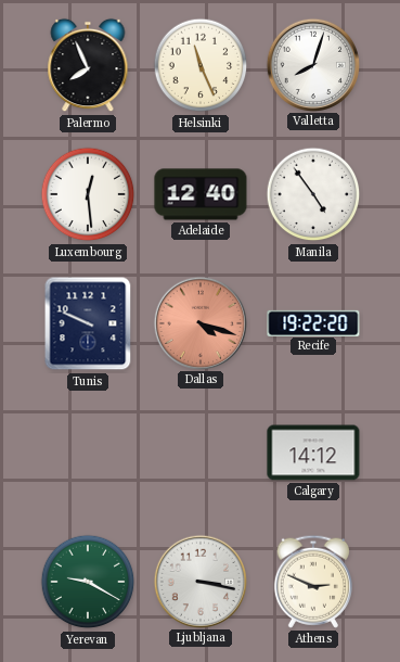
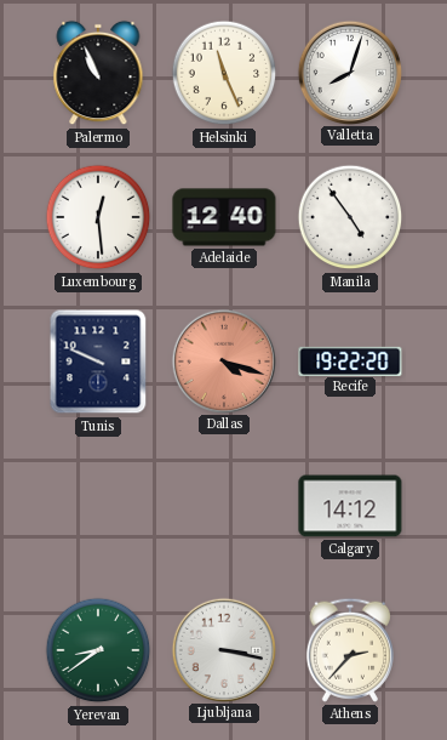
Palermo: 7:56 -> 10:56
Yerevan: 9:20 -> 8:39
Athens: 2:49 -> 2:37
